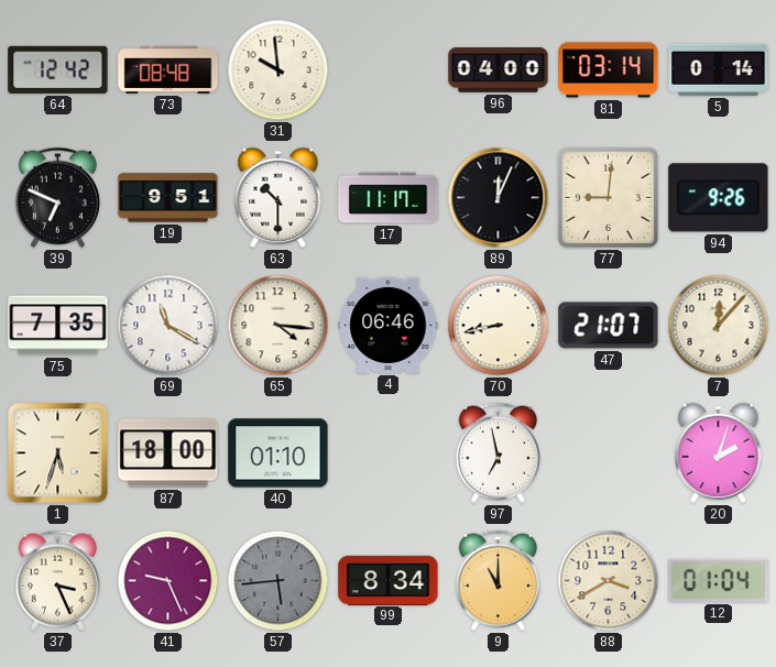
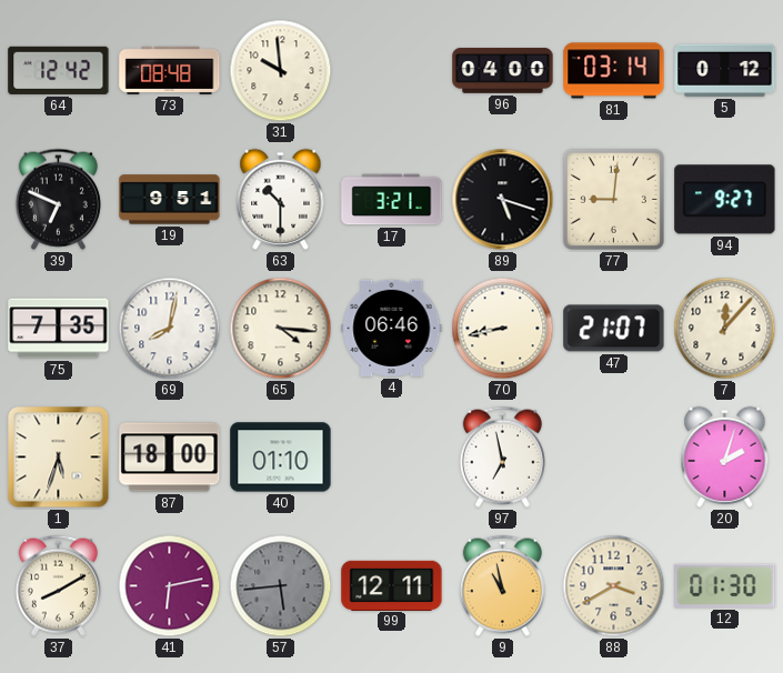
5: 0:14 -> 0:12
17: 11:17 -> 3:21
89: 12:04 -> 5:18
94: 9:26 -> 9:27
69: 11:20 -> 8:02
37: 3:26 -> 8:10
41: 9:26 -> 6:13
99: 8:34 -> 12:11
9: 11:00 -> 10:58
12: 01:04 -> 01:30
